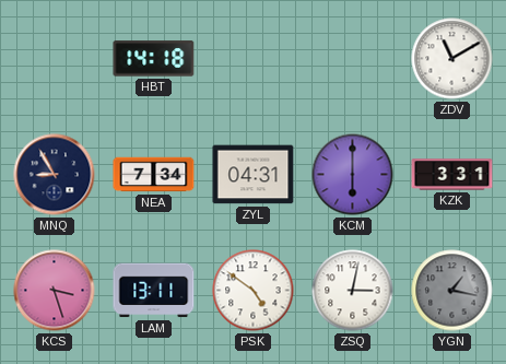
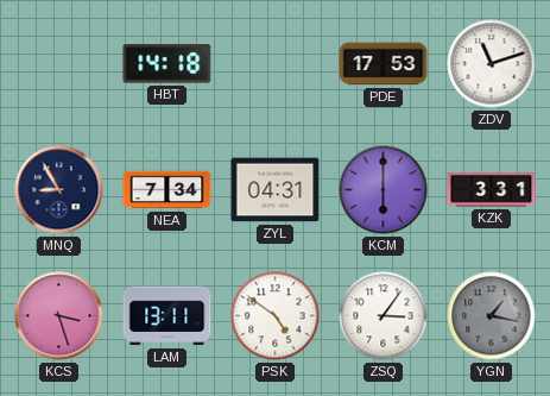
PDE: none -> 17:53
ZDV: 11:10 -> 11:12
ZSQ: 3:02 -> 3:06
